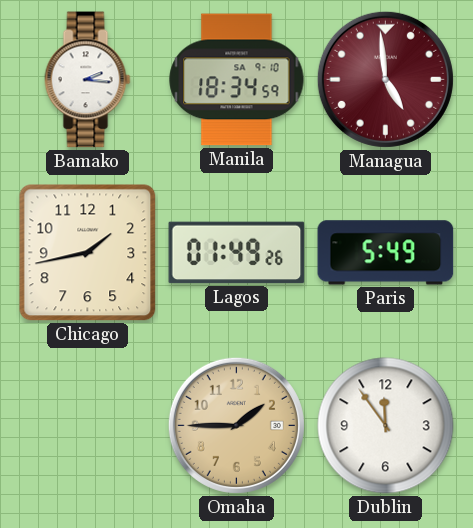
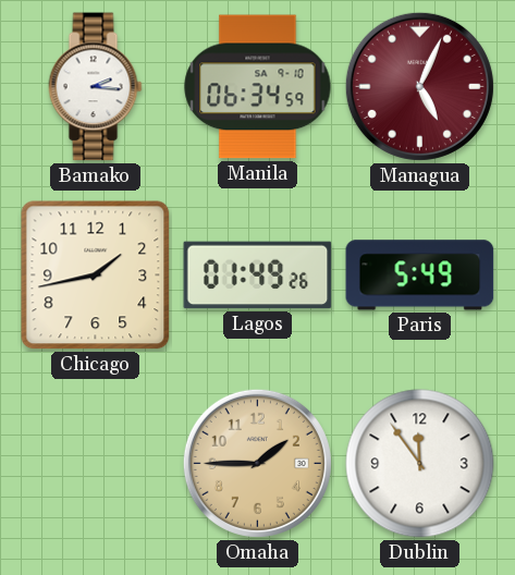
Manila: 18:34 -> 06:34
Managua: 4:59 -> 5:04
